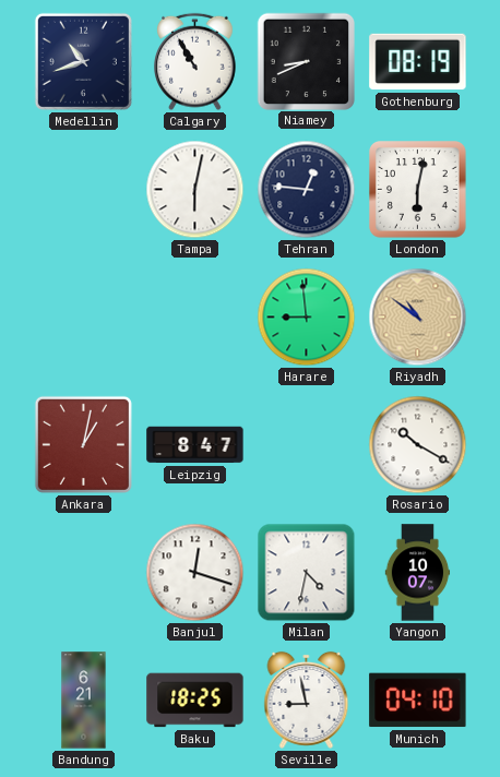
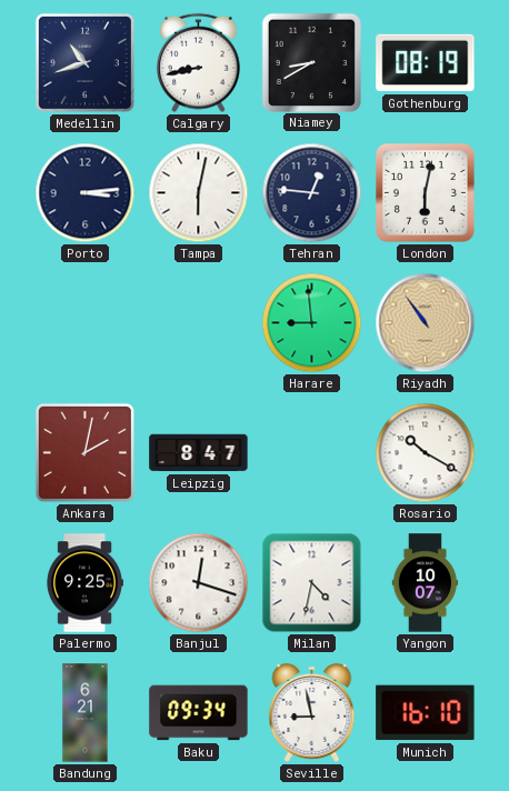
Calgary: 10:55 -> 8:43
Niamey: 8:41 -> 8:40
Porto: none -> 3:14
Riyadh: 10:51 -> 10:54
Ankara: 1:02 -> 2:02
Palermo: none -> 9:25
Baku: 18:25 -> 09:34
Munich: 04:10 -> 16:10
